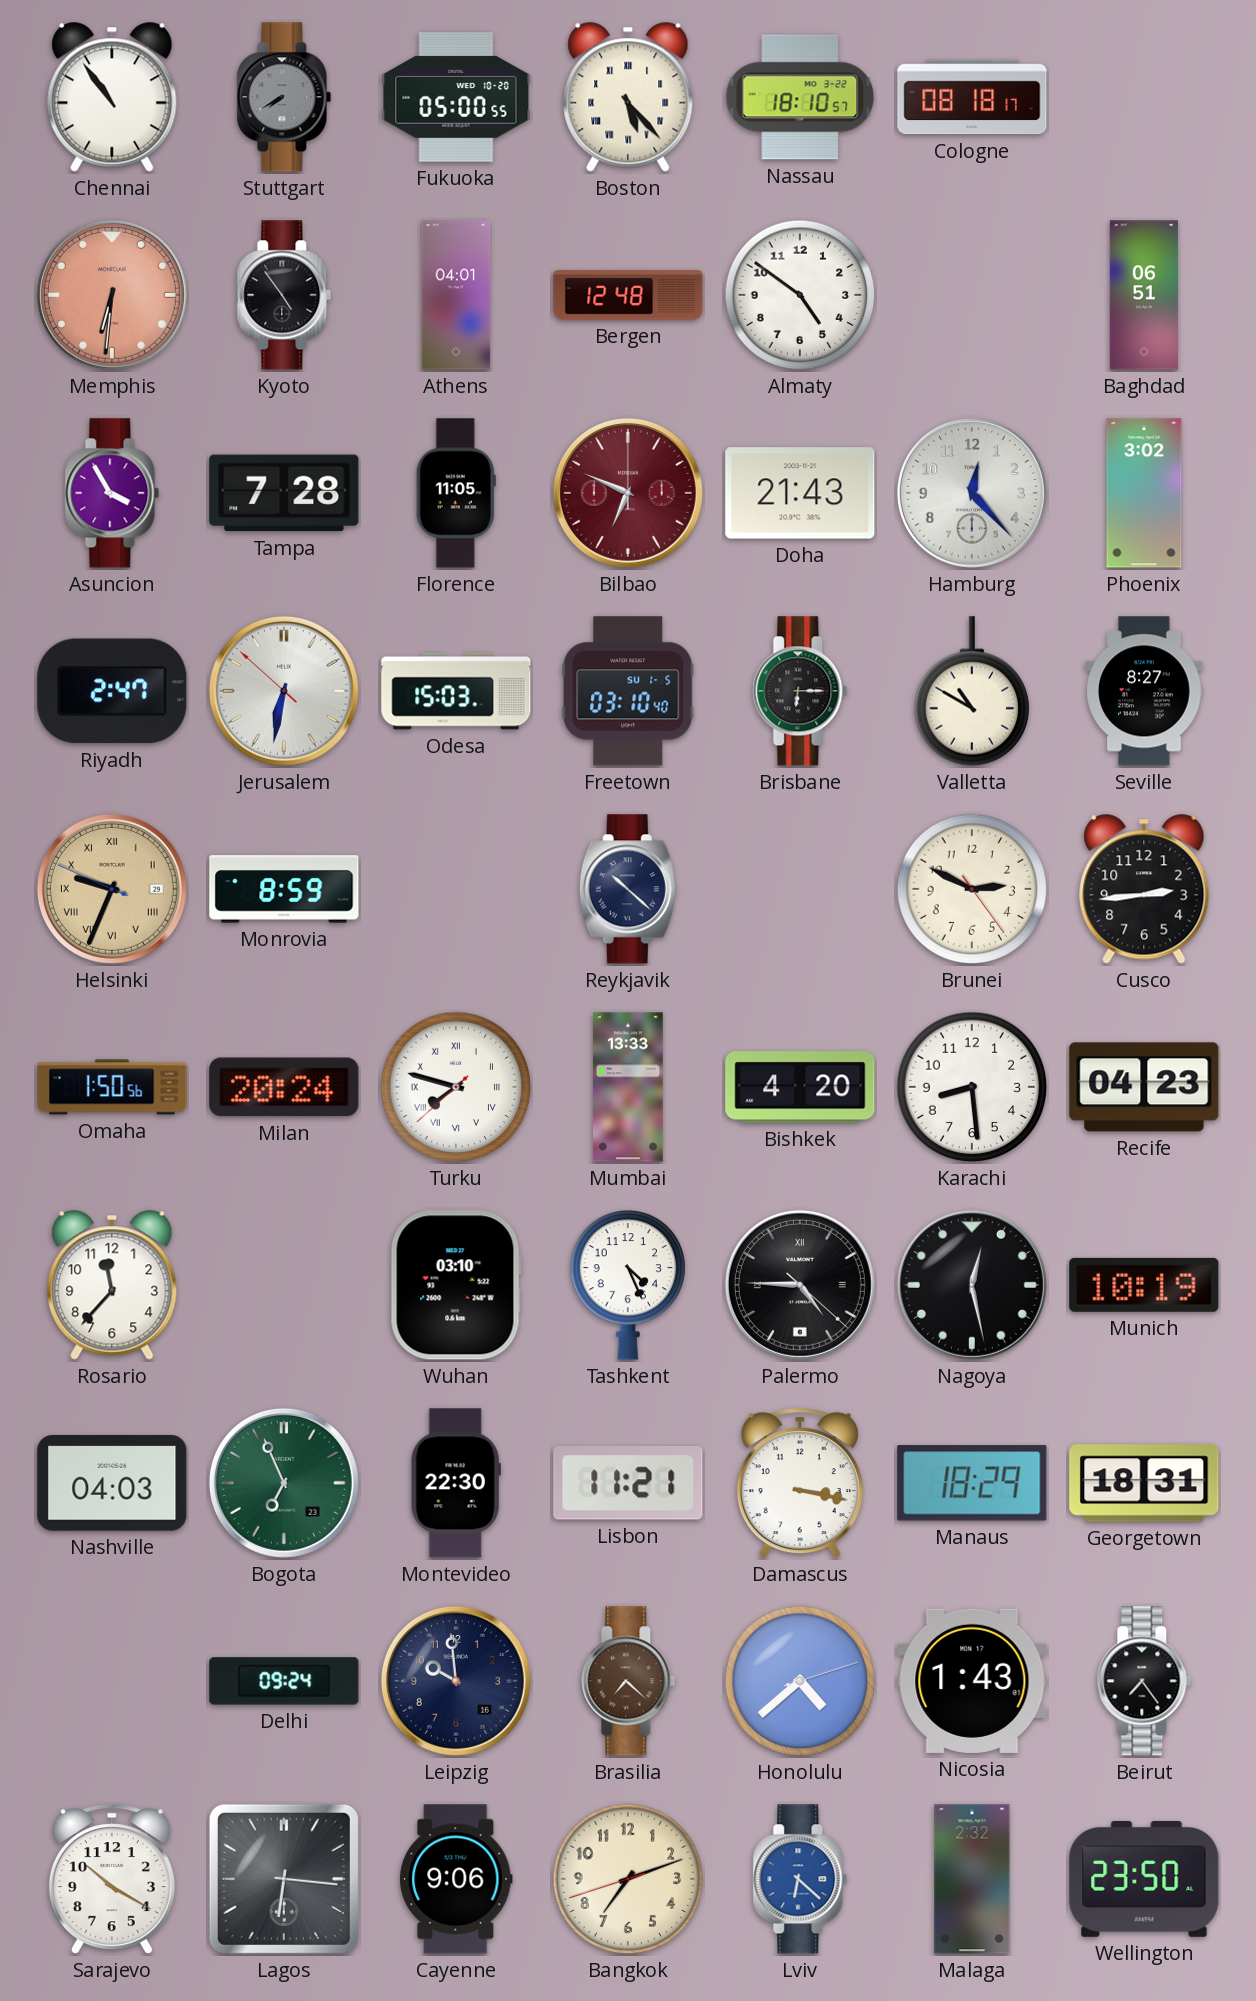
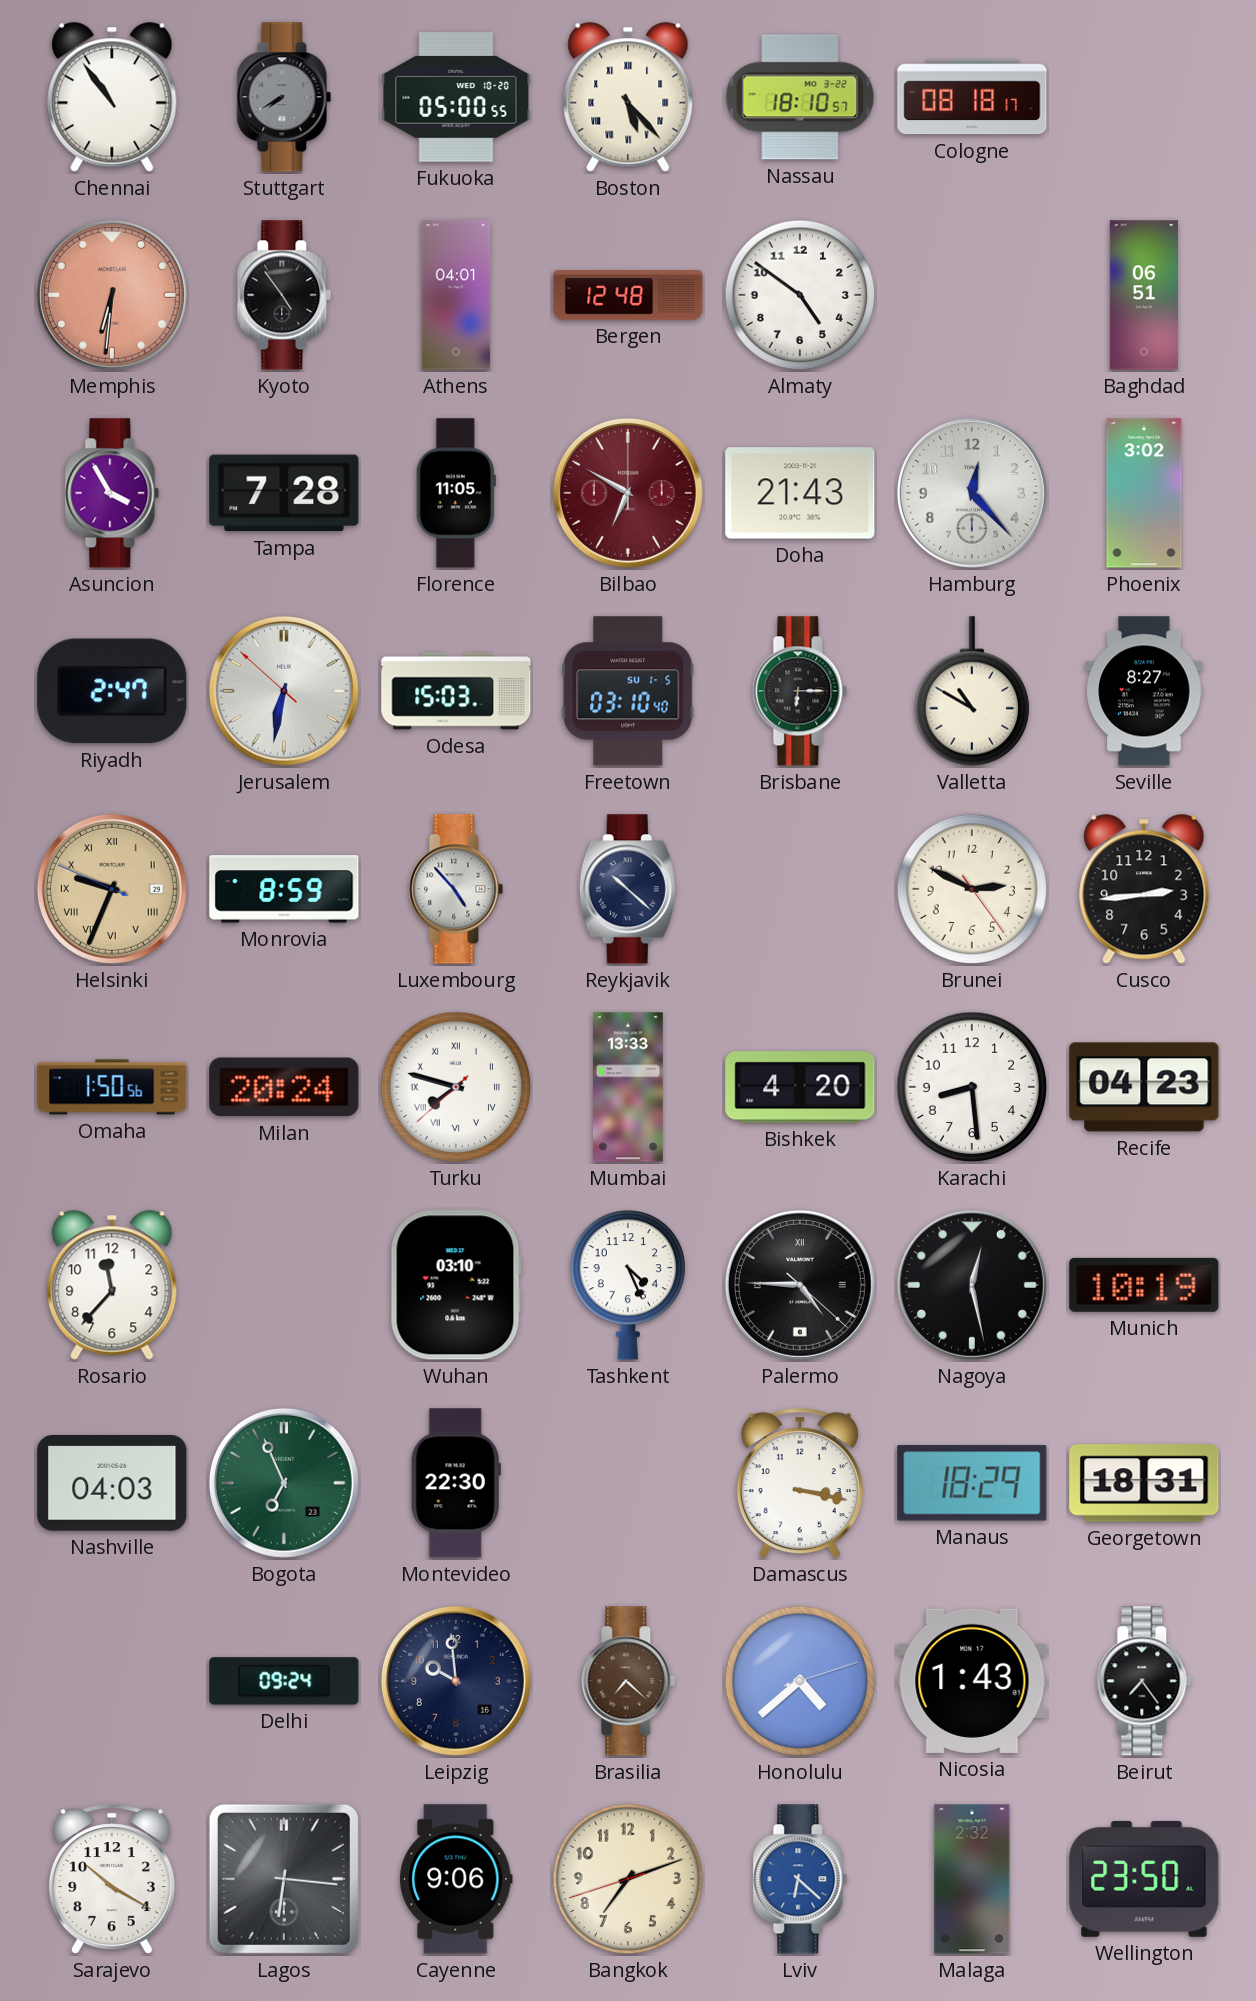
Bilbao: 6:49 -> 6:50
Luxembourg: none -> 4:53
Lisbon: 11:21 -> none
